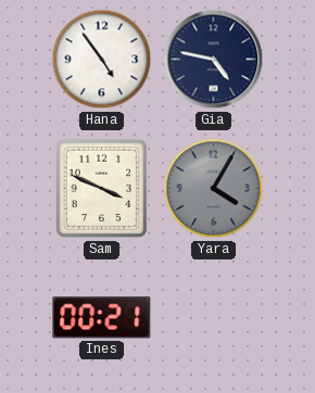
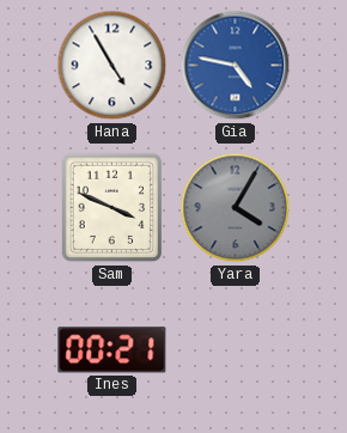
Hana: 4:54 -> 4:55
Gia dial: navy -> blue
